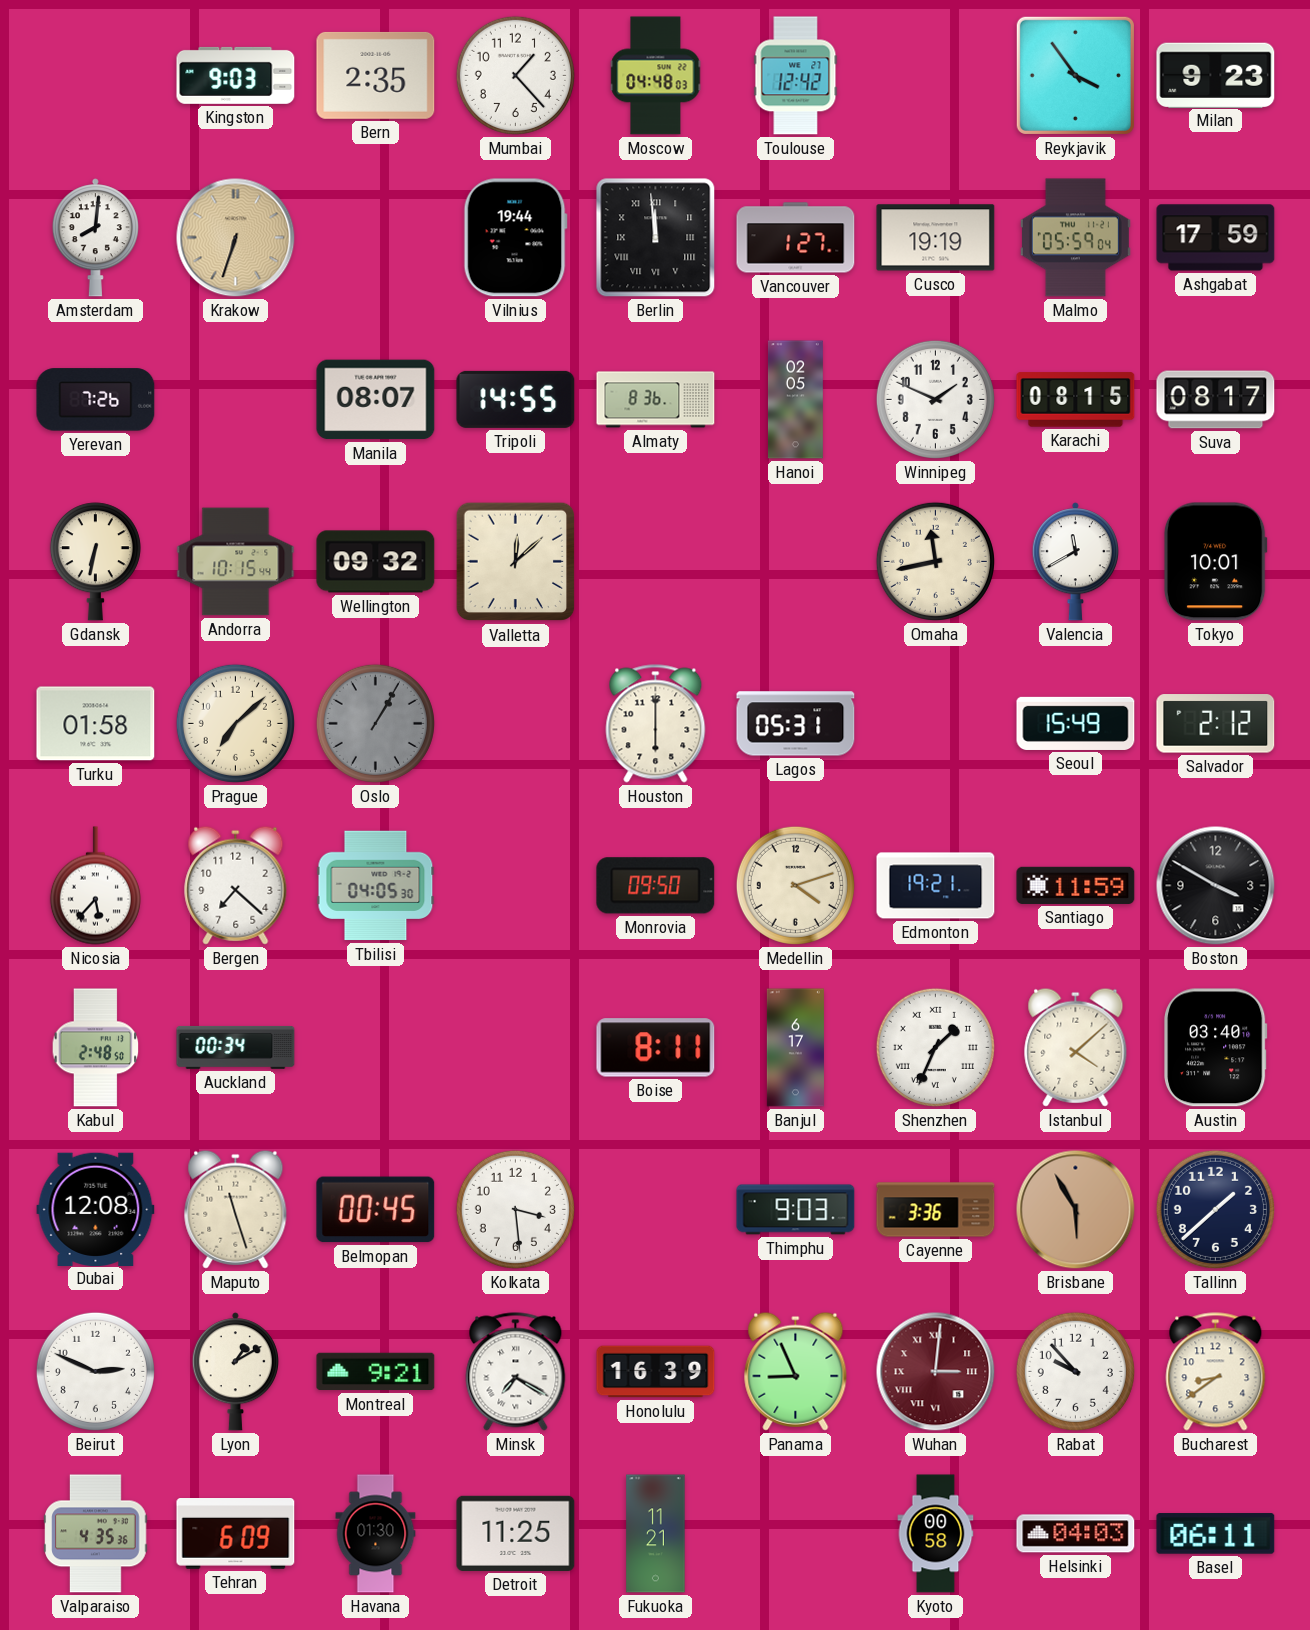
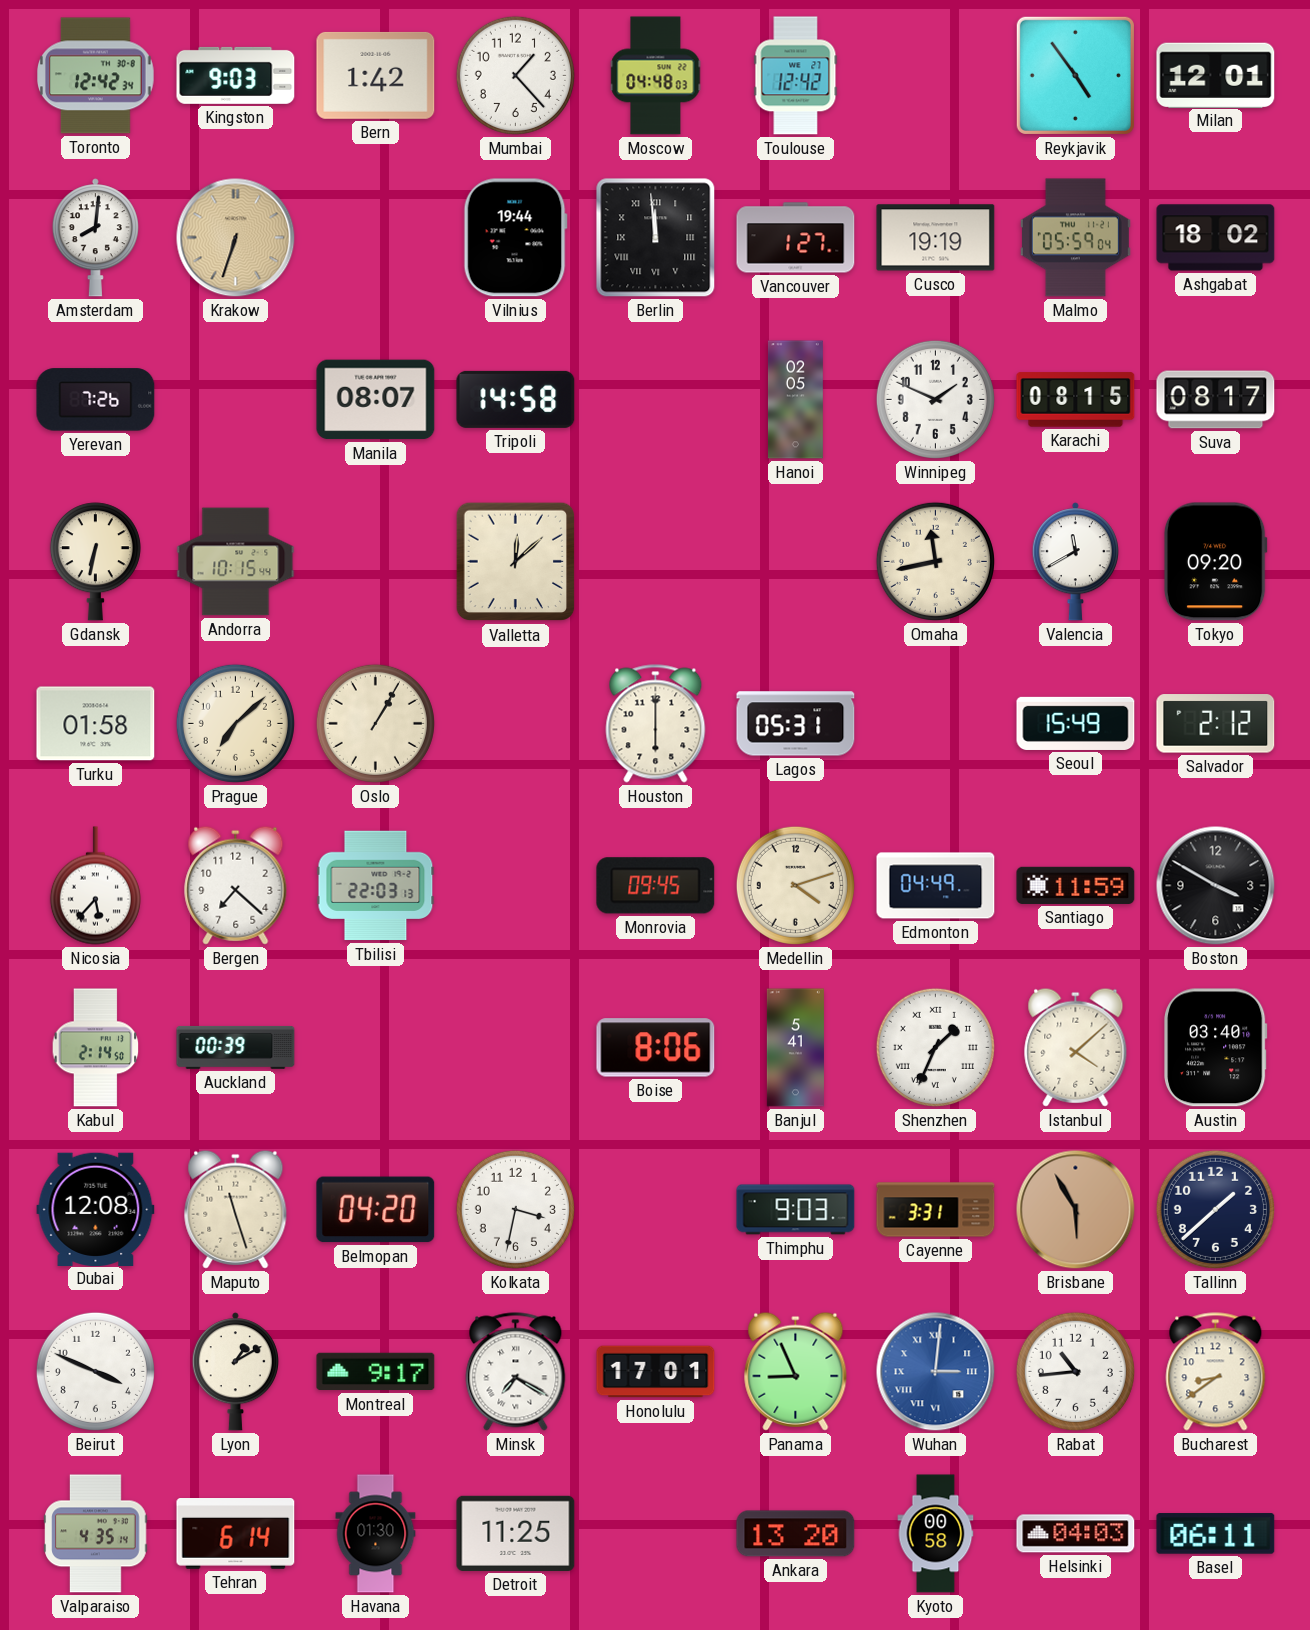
Toronto: none -> 12:42
Bern: 2:35 -> 1:42
Reykjavik: 3:54 -> 4:54
Milan: 9:23 -> 12:01
Ashgabat: 17:59 -> 18:02
Tripoli: 14:55 -> 14:58
Almaty: 8:36 -> none
Wellington: 09:32 -> none
Tokyo: 10:01 -> 09:20
Oslo dial: grey -> cream
Tbilisi: 04:05 -> 22:03
Monrovia: 09:50 -> 09:45
Edmonton: 19:21 -> 04:49
Kabul: 2:48 -> 2:14
Auckland: 00:34 -> 00:39
Boise: 8:11 -> 8:06
Banjul: 6:17 -> 5:41
Belmopan: 00:45 -> 04:20
Kolkata: 3:29 -> 3:32
Cayenne: 3:36 -> 3:31
Beirut: 2:49 -> 3:49
Montreal: 9:21 -> 9:17
Honolulu: 16:39 -> 17:01
Wuhan dial: burgundy -> blue
Rabat: 9:53 -> 10:44
Valparaiso: 4:35:36 -> 4:35:14
Tehran: 6:09 -> 6:14
Fukuoka: 11:21 -> none
Ankara: none -> 13:20
